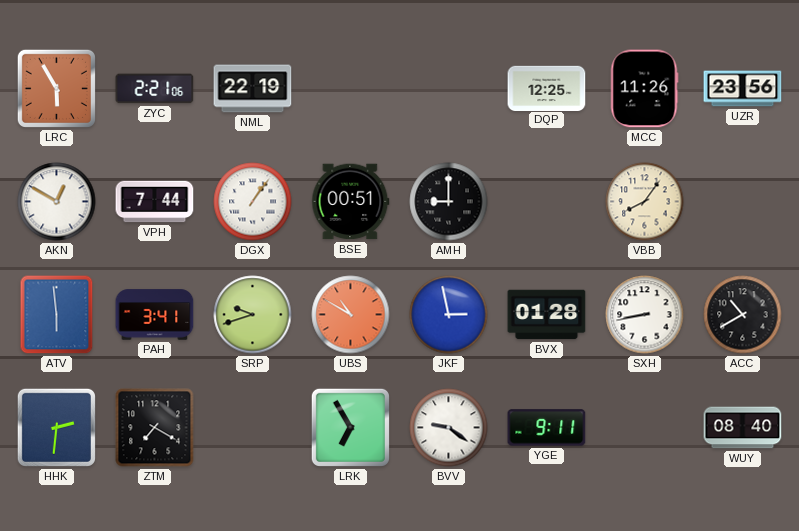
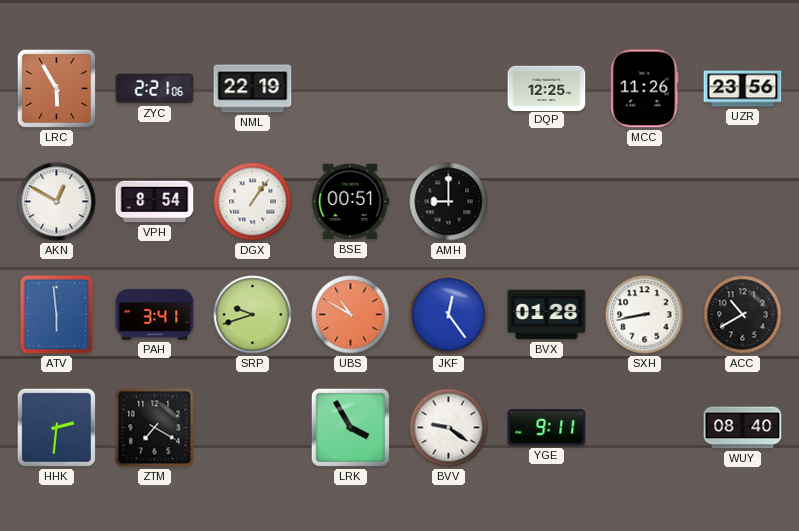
VPH: 7:44 -> 8:54
VBB: 8:06 -> none
JKF: 2:58 -> 12:24
LRK: 6:55 -> 3:55
